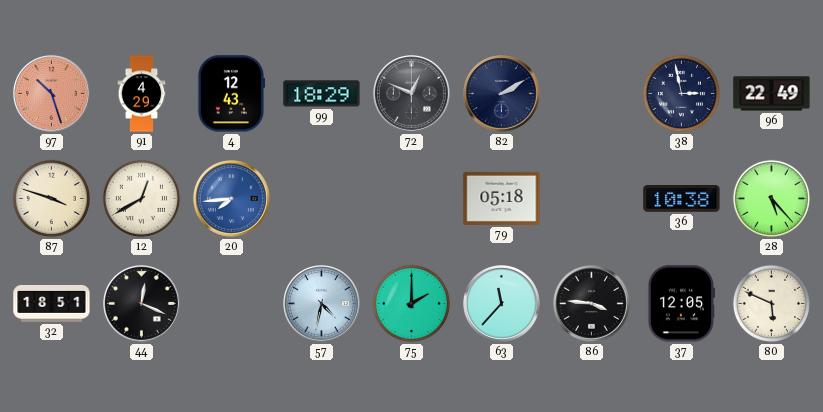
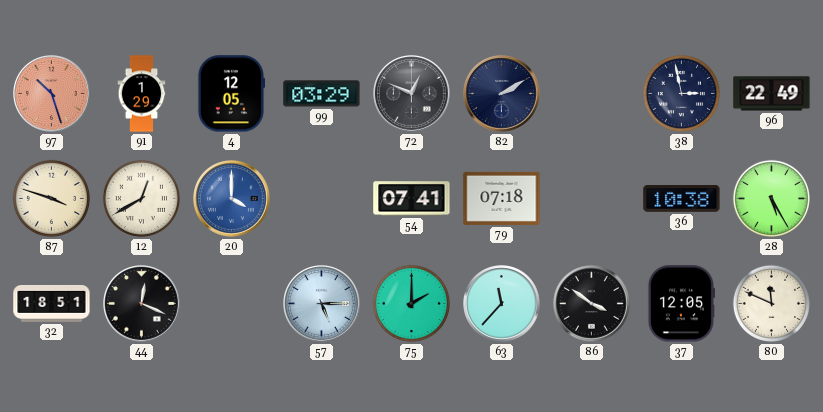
91: 4:29 -> 1:29
4: 12:43 -> 12:05
99: 18:29 -> 03:29
20: 7:44 -> 4:00
54: none -> 07:41
79: 05:18 -> 07:18
28: 5:23 -> 5:25
57: 4:32 -> 5:15
86: 3:46 -> 3:51
80: 5:49 -> 11:49
